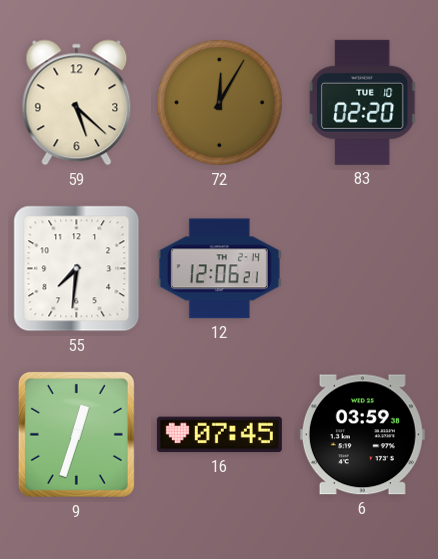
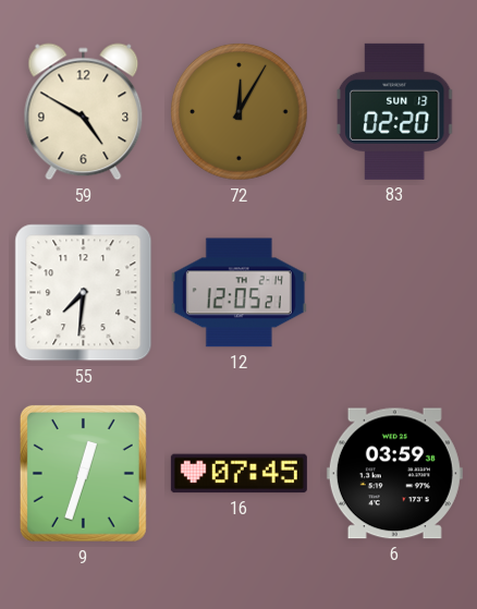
59: 5:22 -> 4:50
83 date: TUE 10 -> SUN 13
12: 12:06 -> 12:05
